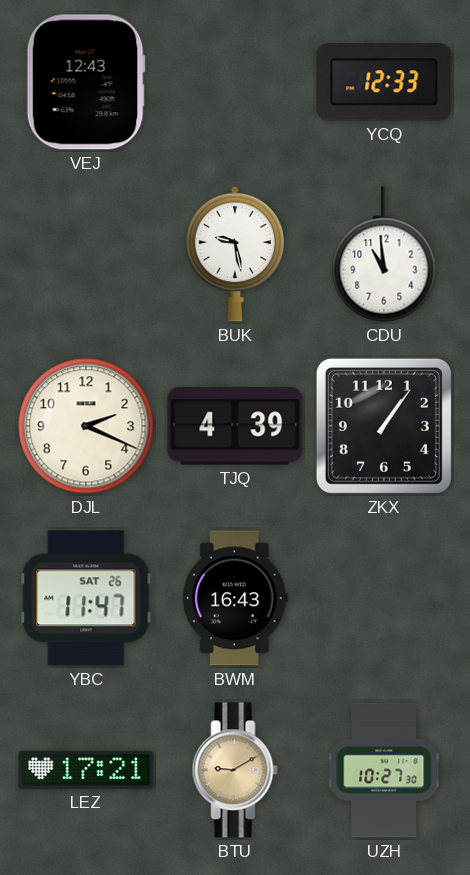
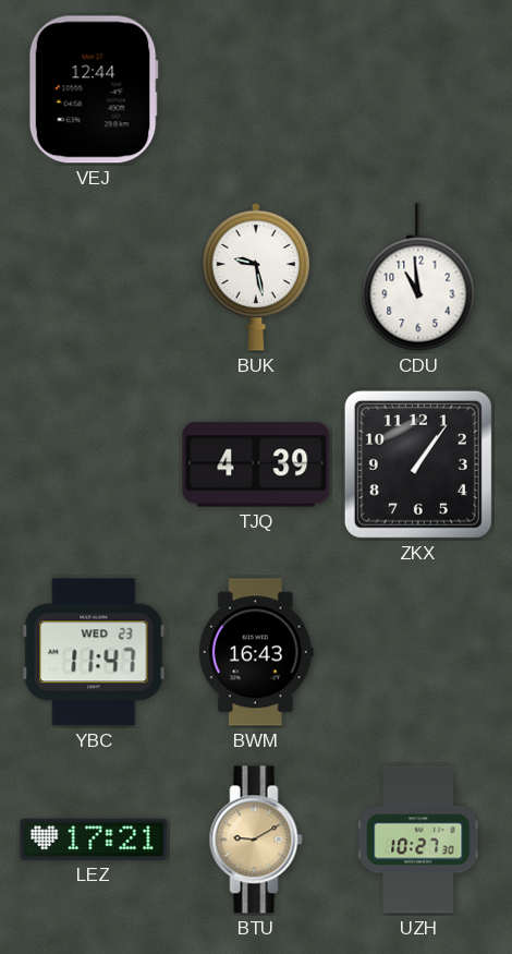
VEJ: 12:43 -> 12:44
YCQ: 12:33 -> none
DJL: 2:19 -> none
YBC date: SAT 26 -> WED 23
